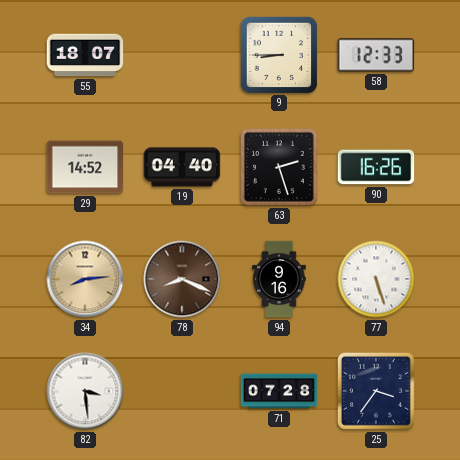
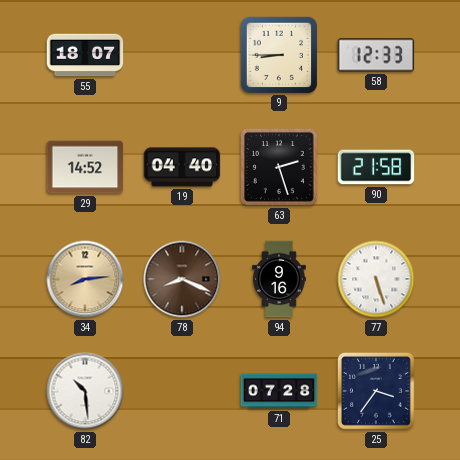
90: 16:26 -> 21:58
82: 3:29 -> 10:29
